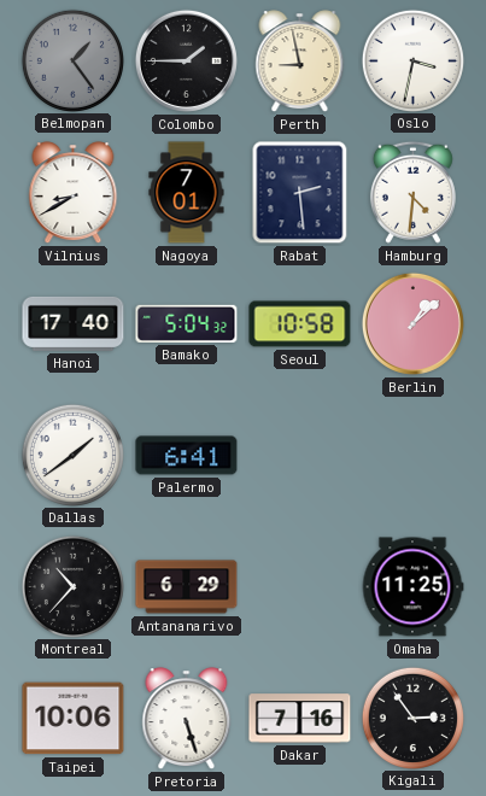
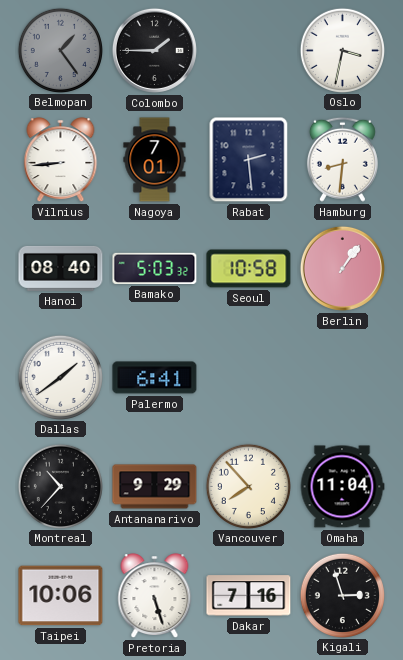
Perth: 8:58 -> none
Vilnius: 8:40 -> 8:44
Hamburg: 4:31 -> 8:31
Hanoi: 17:40 -> 08:40
Bamako: 5:04 -> 5:03
Berlin: 1:08 -> 1:06
Antananarivo: 6:29 -> 9:29
Vancouver: none -> 7:53
Omaha: 11:25 -> 11:04
Kigali: 2:54 -> 2:57
